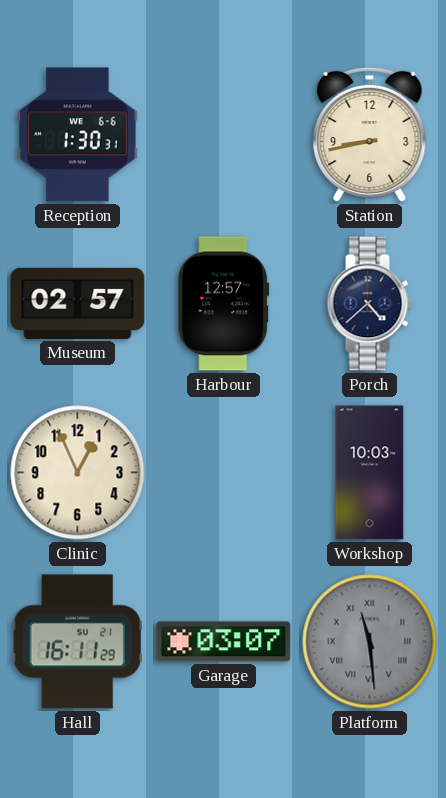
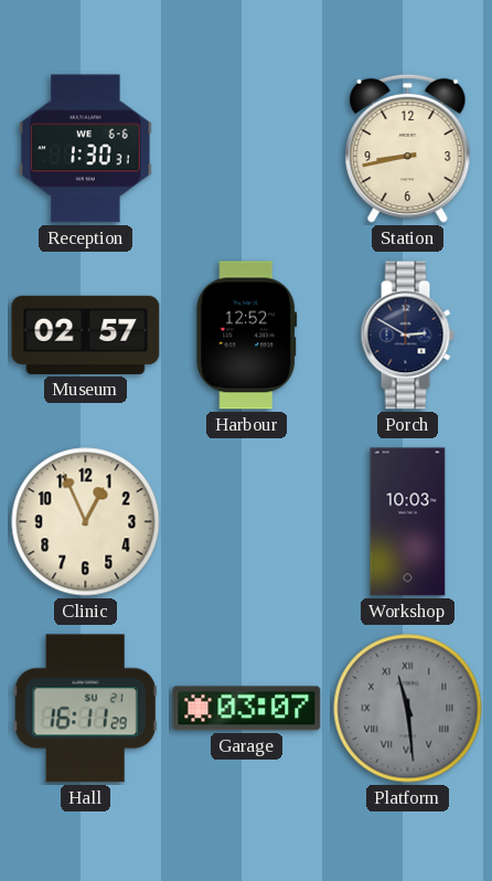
Harbour: 12:57 -> 12:52
Porch: 4:38 -> 2:50
